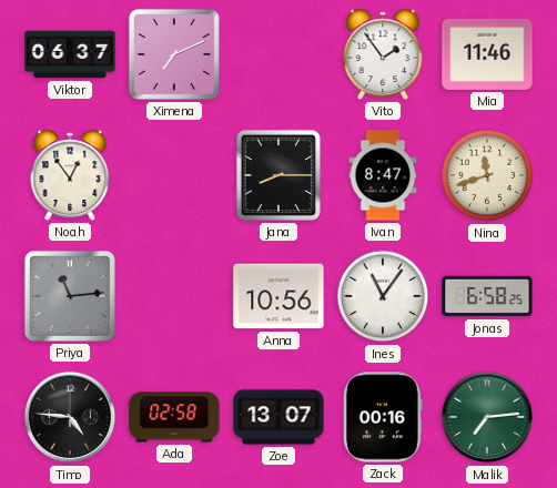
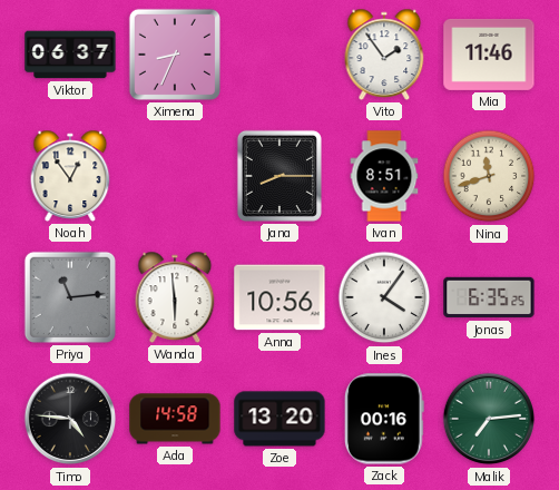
Ximena: 7:11 -> 8:34
Ivan: 8:47 -> 8:51
Wanda: none -> 5:59
Ines: 11:06 -> 4:06
Jonas: 6:58 -> 6:35
Ada: 02:58 -> 14:58
Zoe: 13:07 -> 13:20
